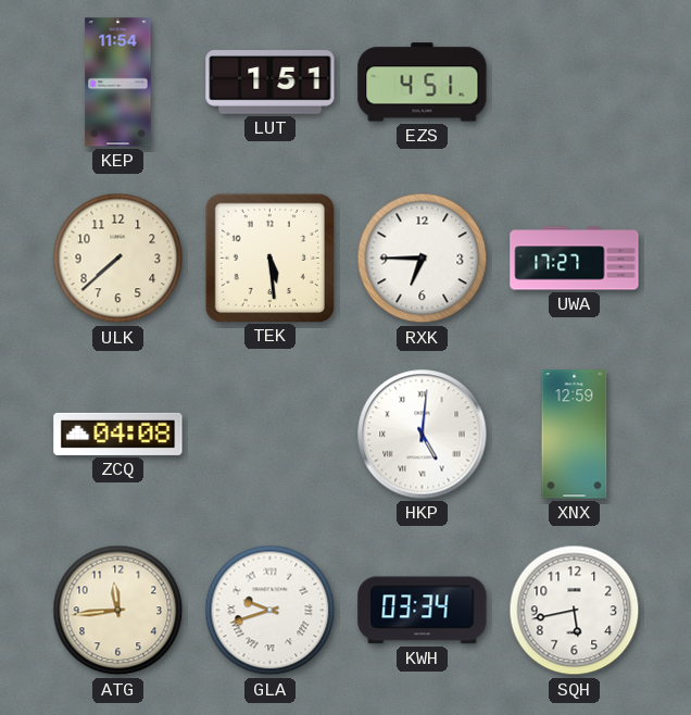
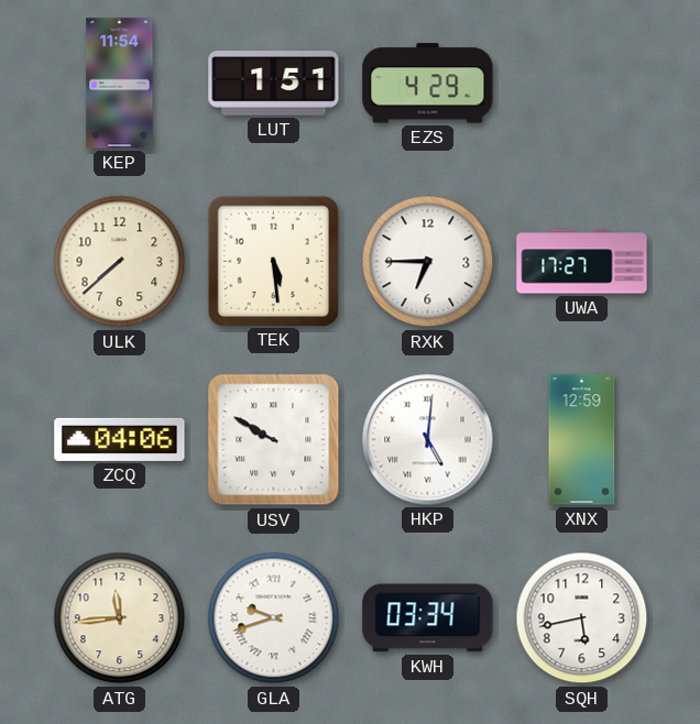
EZS: 4:51 -> 4:29
ZCQ: 04:08 -> 04:06
USV: none -> 9:50
